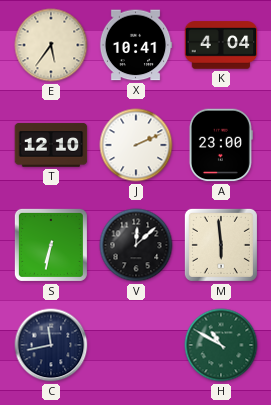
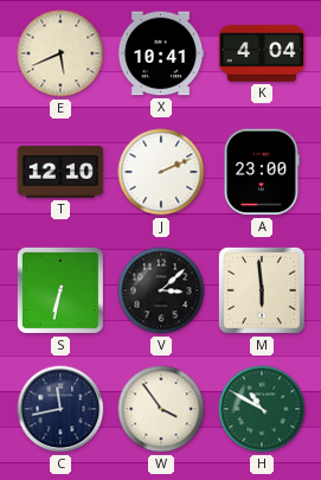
E: 5:36 -> 5:41
V: 12:08 -> 3:08
W: none -> 3:54
